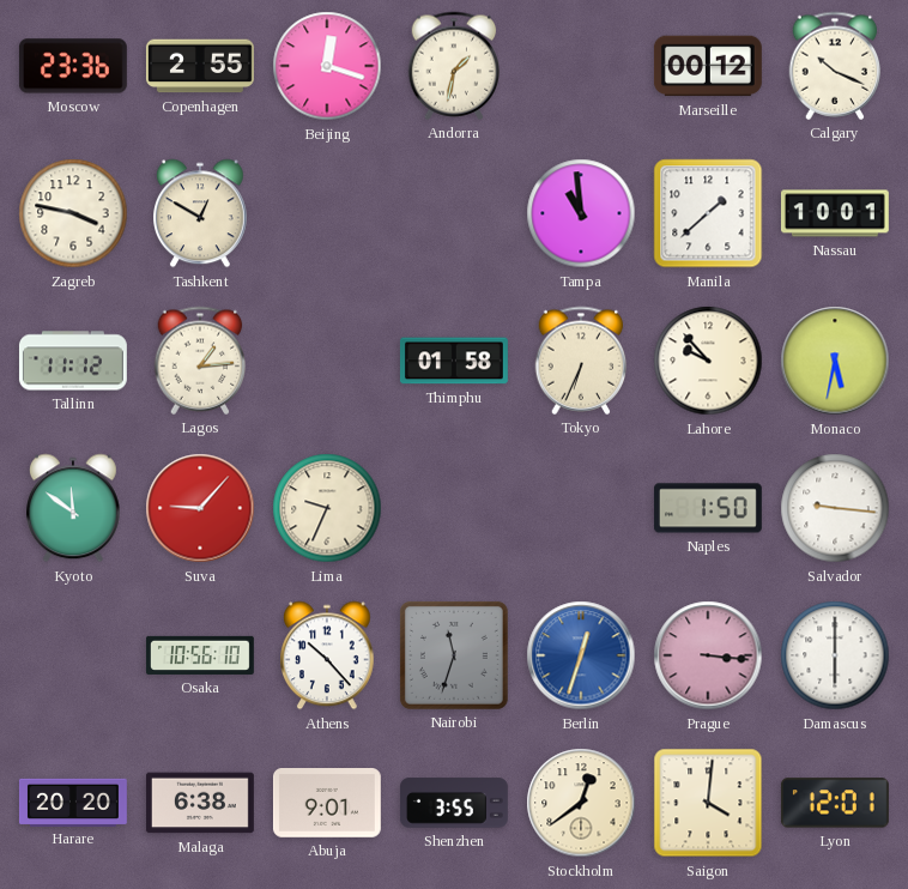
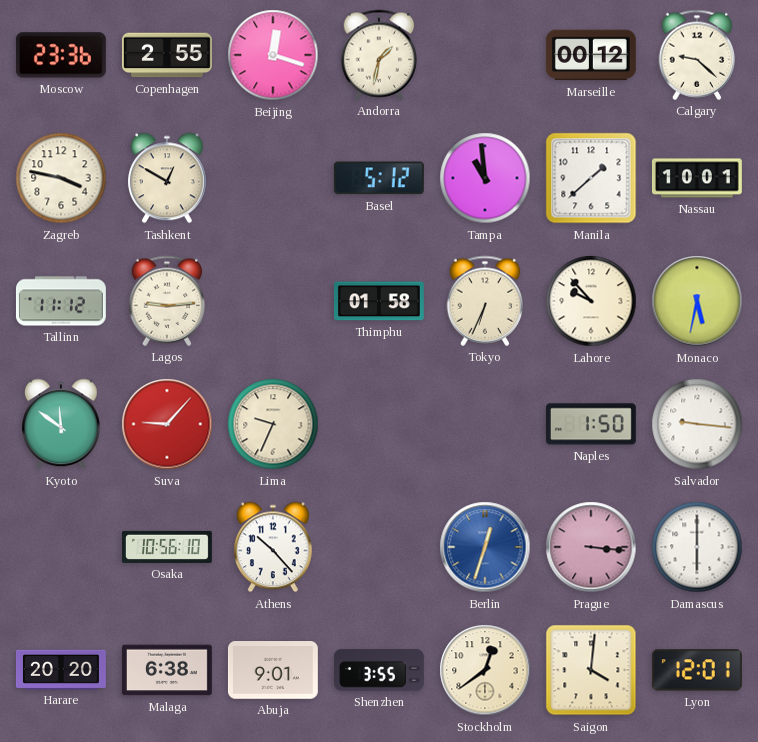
Calgary: 10:19 -> 9:22
Basel: none -> 5:12
Lagos: 1:14 -> 9:14
Nairobi: 11:33 -> none
